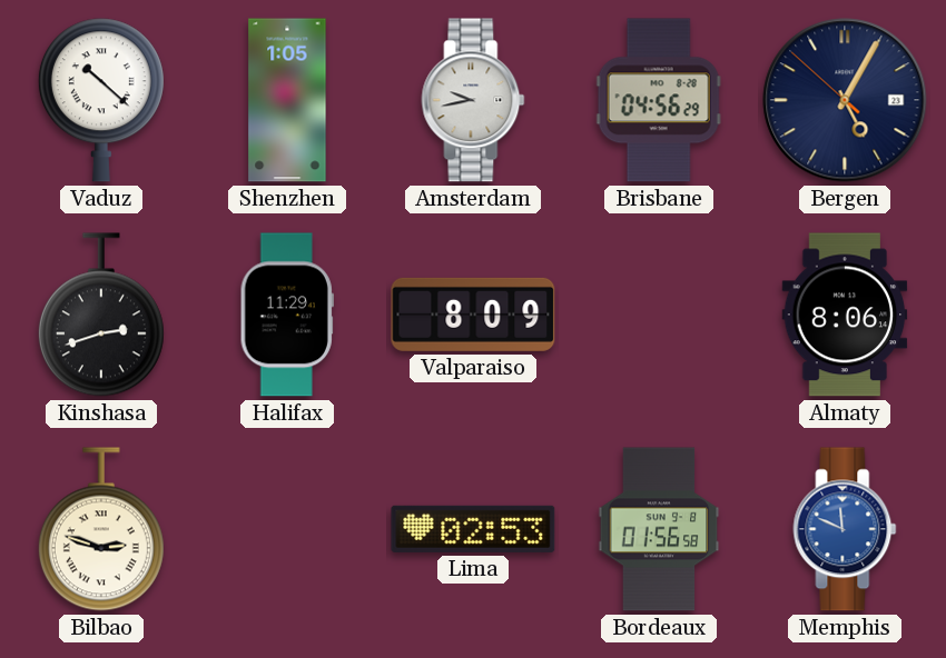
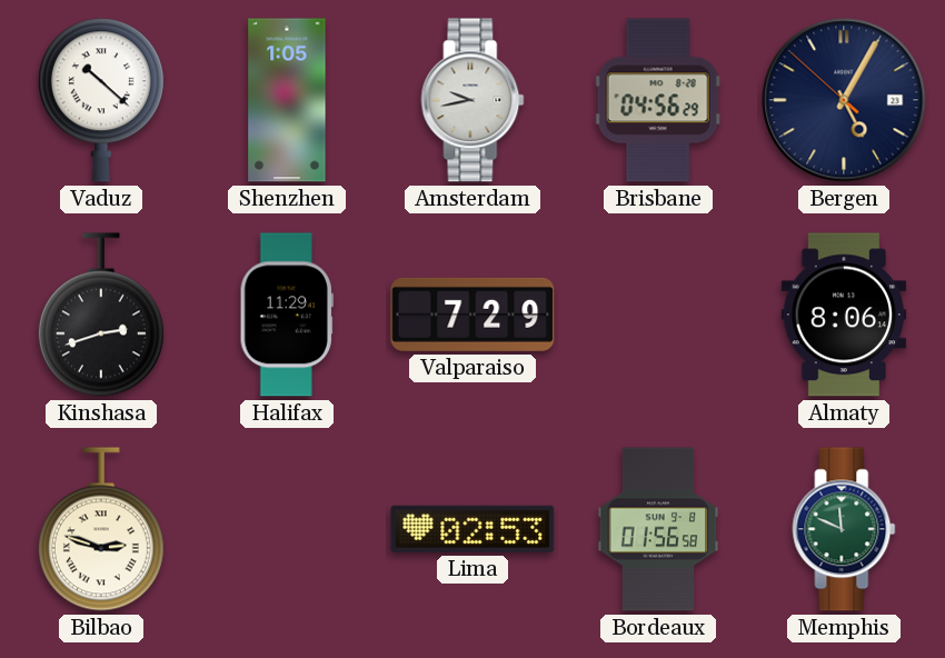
Valparaiso: 8:09 -> 7:29
Memphis dial: blue -> green
